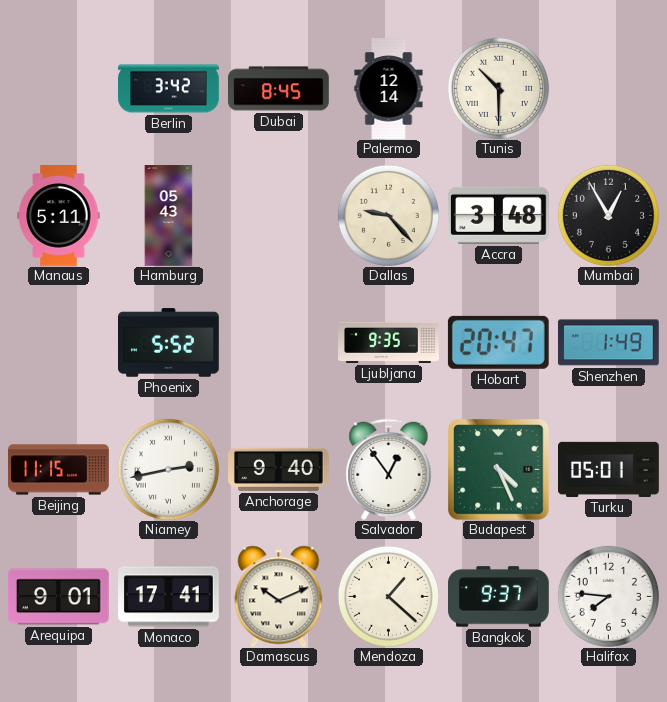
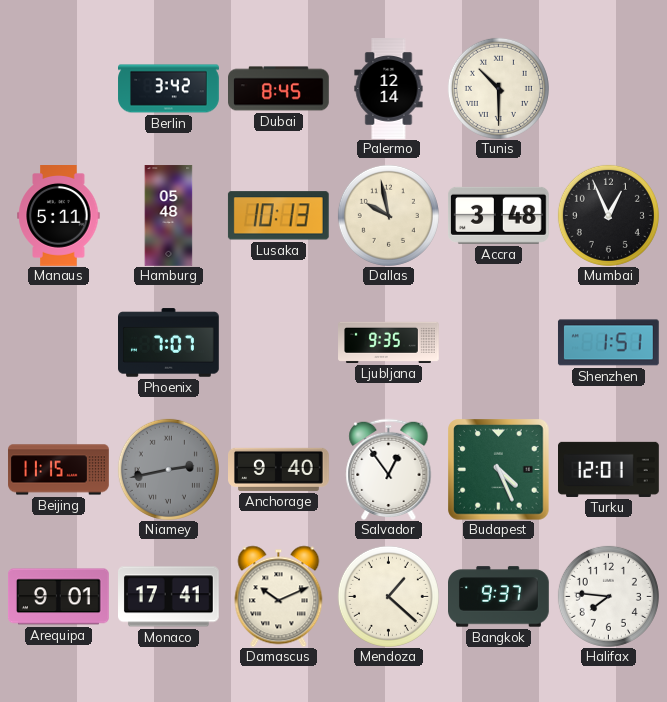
Hamburg: 05:43 -> 05:48
Lusaka: none -> 10:13
Dallas: 9:23 -> 9:58
Mumbai: 12:55 -> 12:56
Phoenix: 5:52 -> 7:07
Hobart: 20:47 -> none
Shenzhen: 1:49 -> 1:51
Niamey dial: white -> grey
Turku: 05:01 -> 12:01
